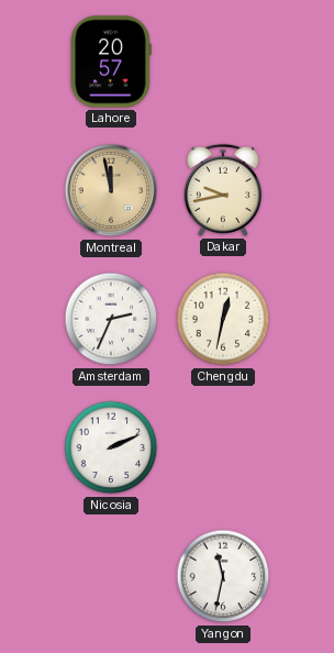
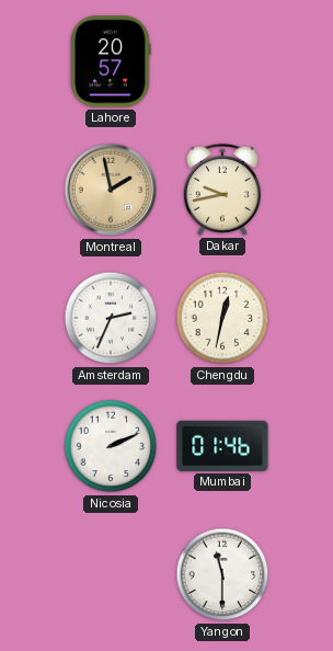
Montreal: 11:58 -> 1:58
Mumbai: none -> 01:46
Yangon: 11:32 -> 11:30
